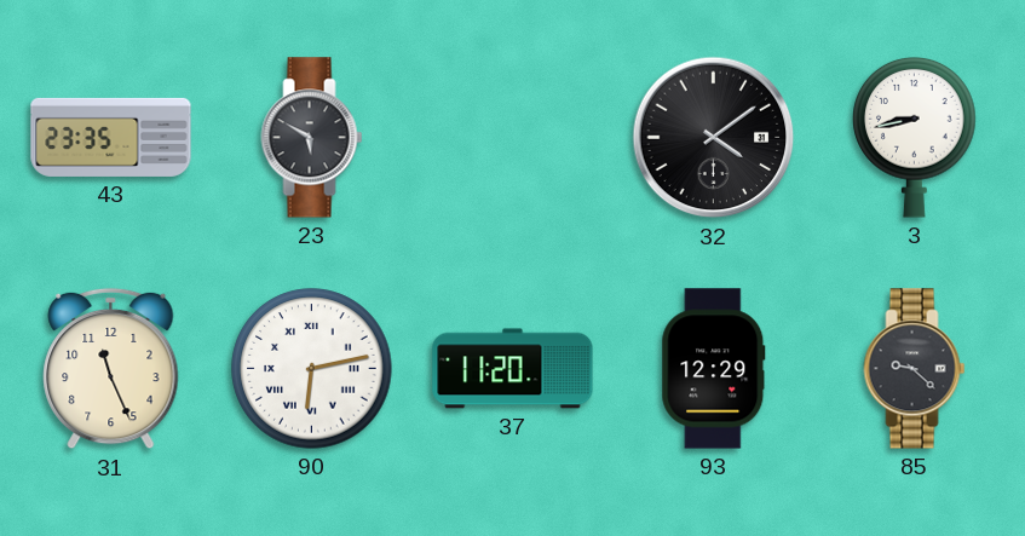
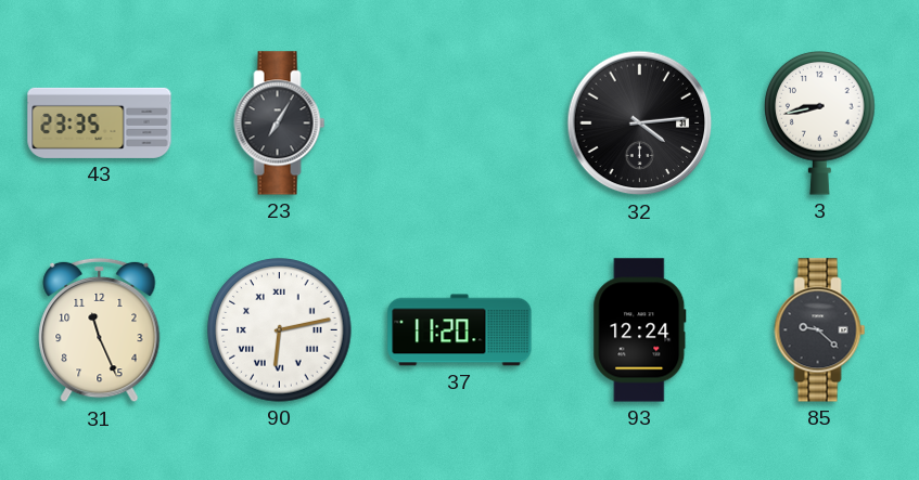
23: 5:50 -> 7:05
32: 4:09 -> 4:14
93: 12:29 -> 12:24
